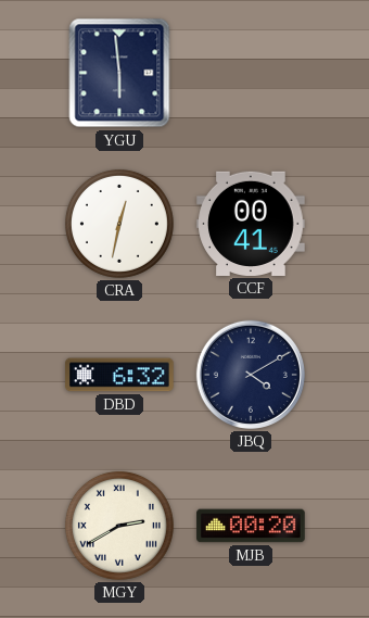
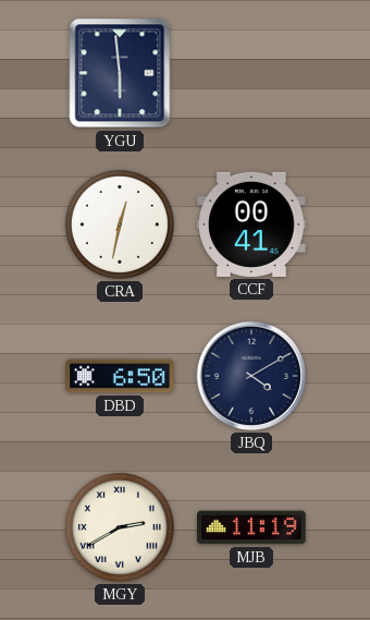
DBD: 6:32 -> 6:50
MJB: 00:20 -> 11:19
